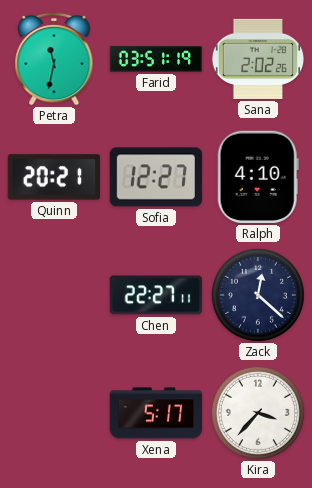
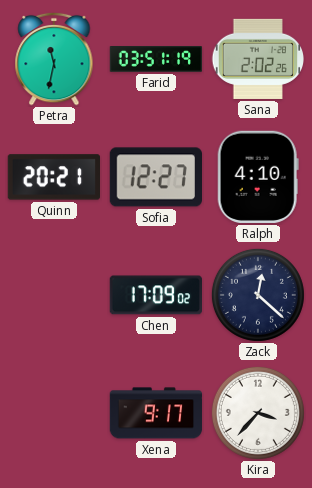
Chen: 22:27 -> 17:09
Xena: 5:17 -> 9:17
